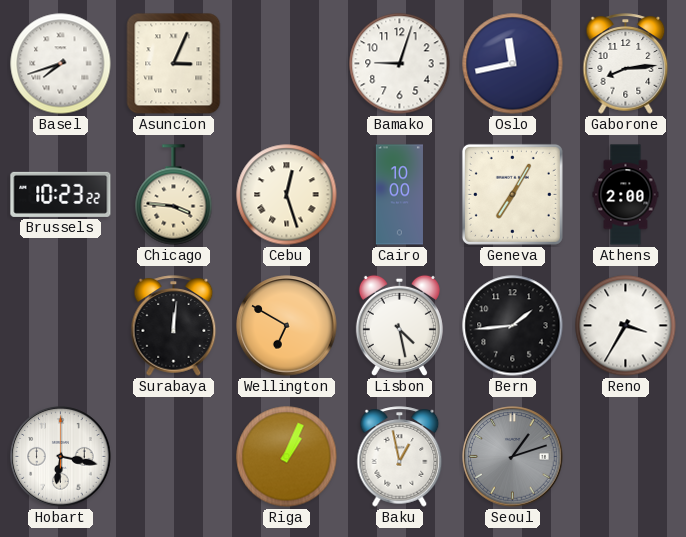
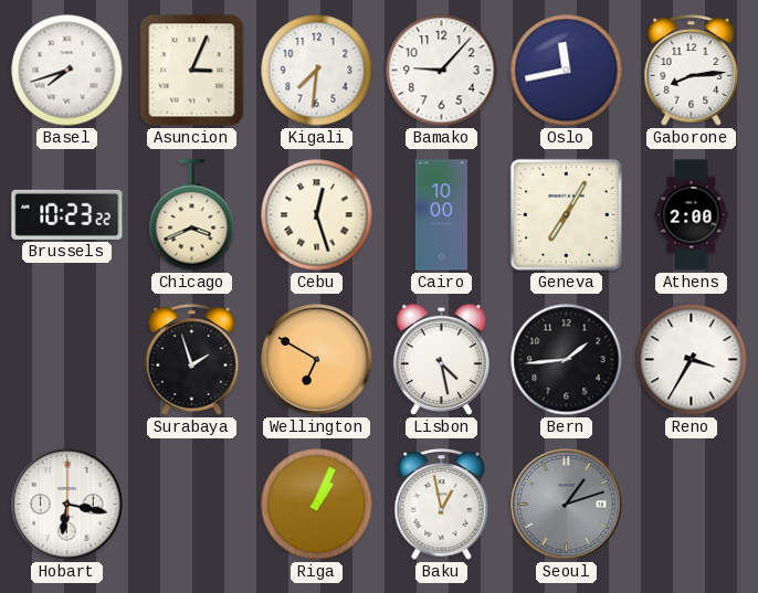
Kigali: none -> 7:31
Bamako: 9:03 -> 9:07
Chicago: 3:46 -> 3:41
Surabaya: 12:01 -> 1:57
